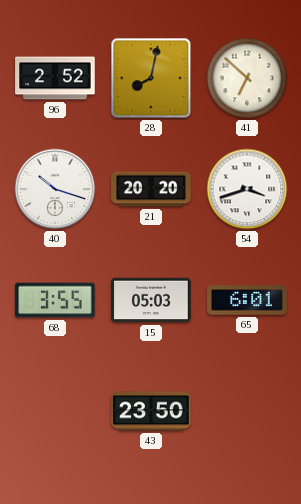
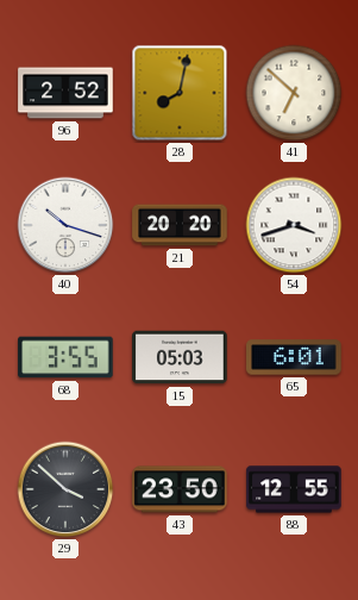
29: none -> 3:52
88: none -> 12:55
